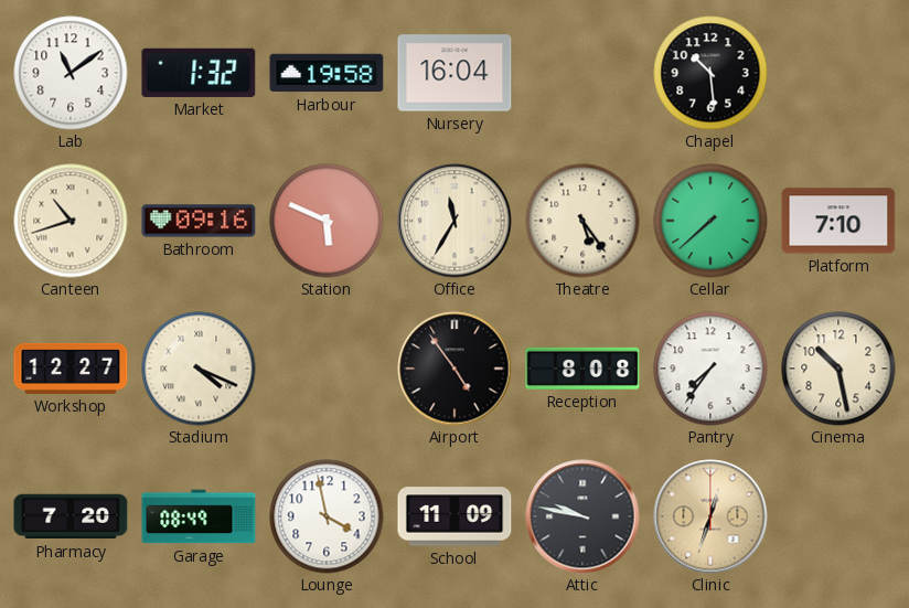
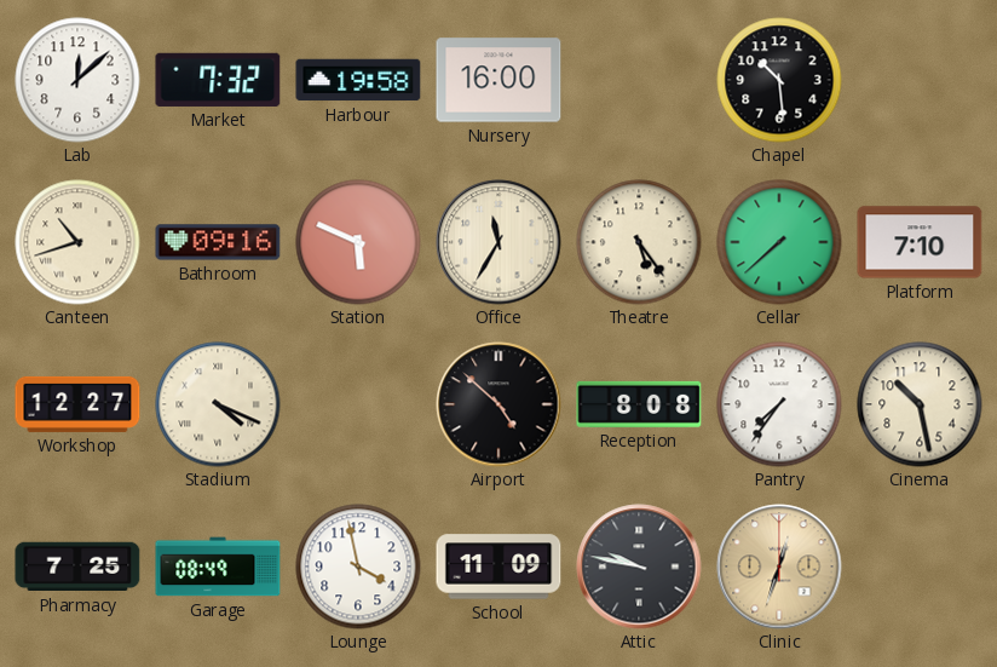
Lab: 11:09 -> 12:08
Market: 1:32 -> 7:32
Nursery: 16:04 -> 16:00
Airport: 4:54 -> 4:52
Pharmacy: 7:20 -> 7:25
